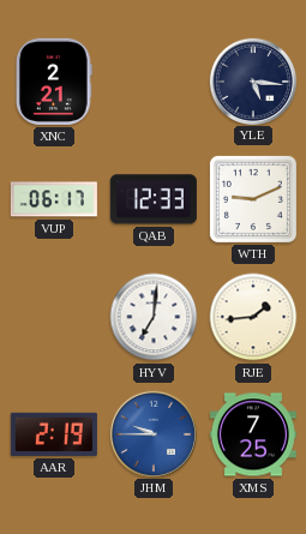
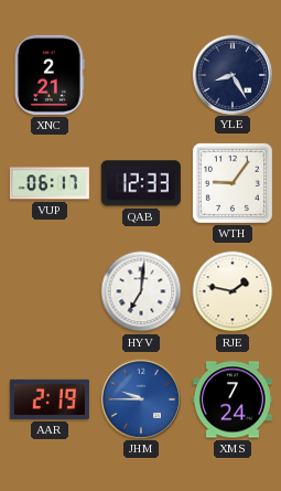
YLE: 5:16 -> 8:25
WTH: 9:11 -> 9:06
RJE: 1:44 -> 1:47
XMS: 7:25 -> 7:24
